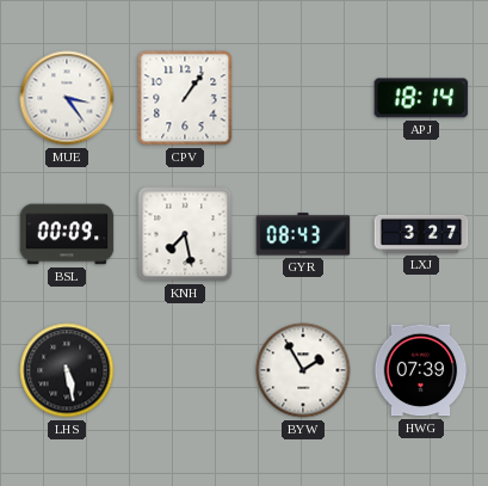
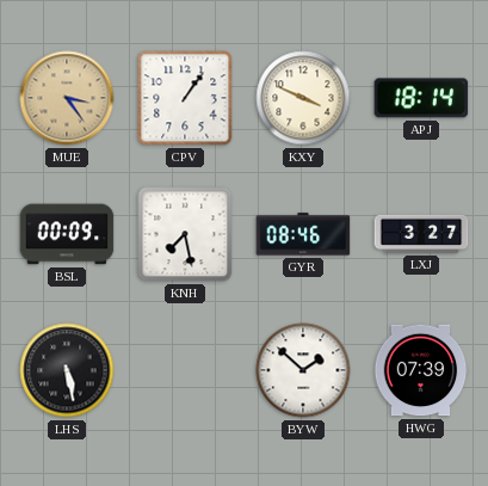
MUE dial: white -> champagne
KXY: none -> 3:49
GYR: 08:43 -> 08:46
BYW: 1:55 -> 1:52
